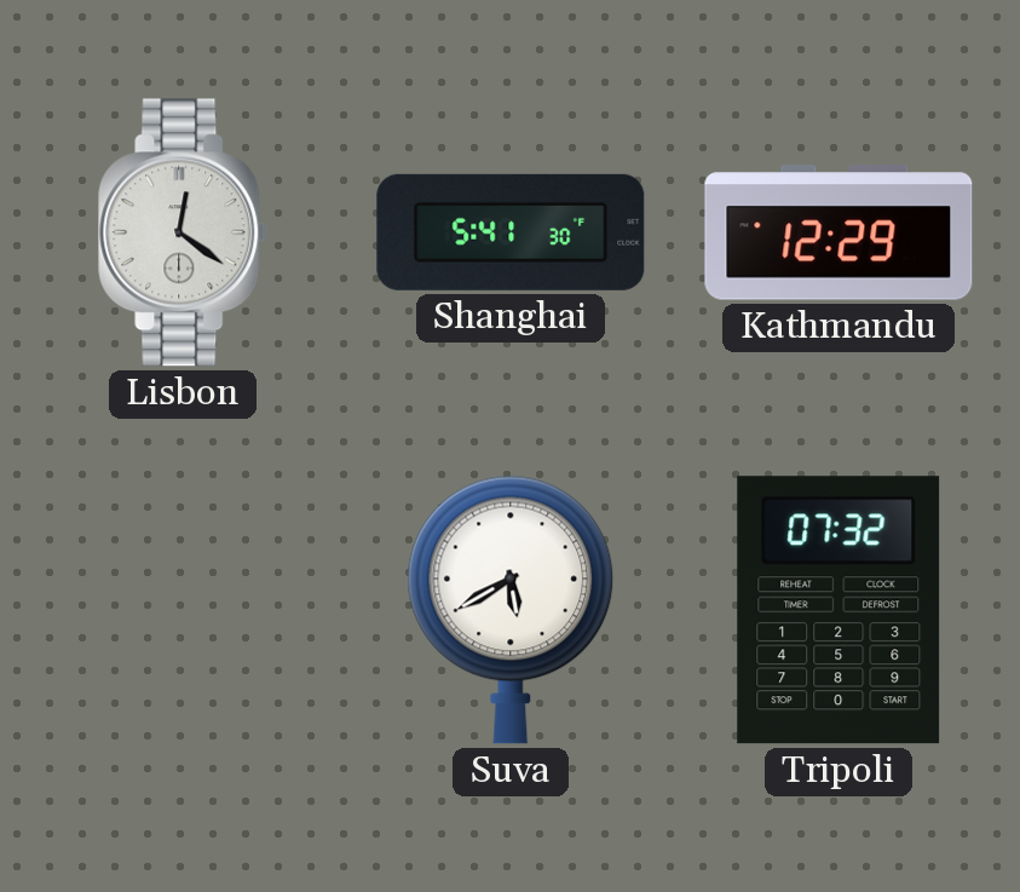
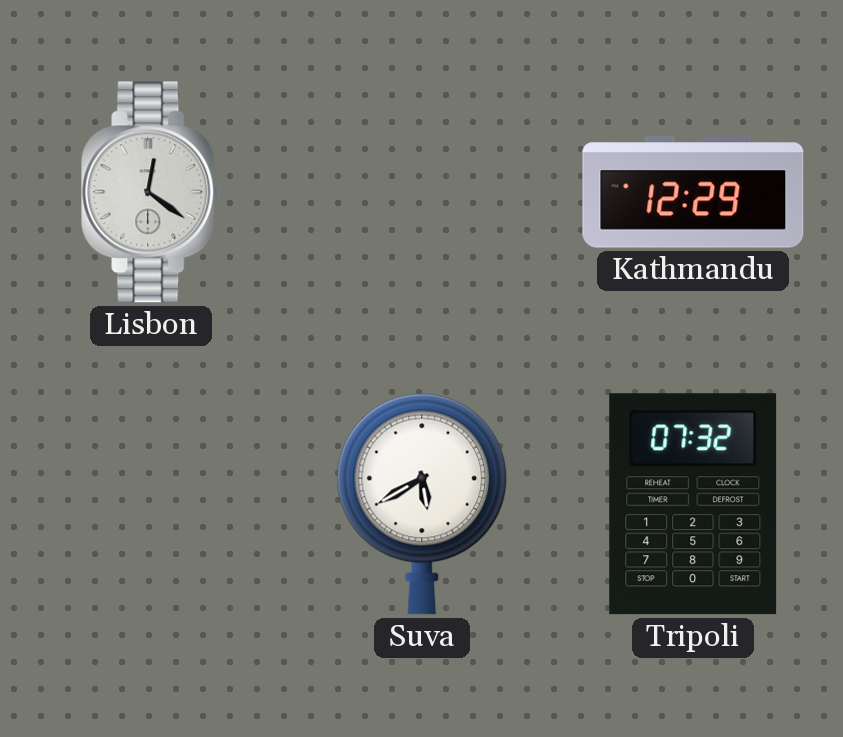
Shanghai: 5:41 -> none
